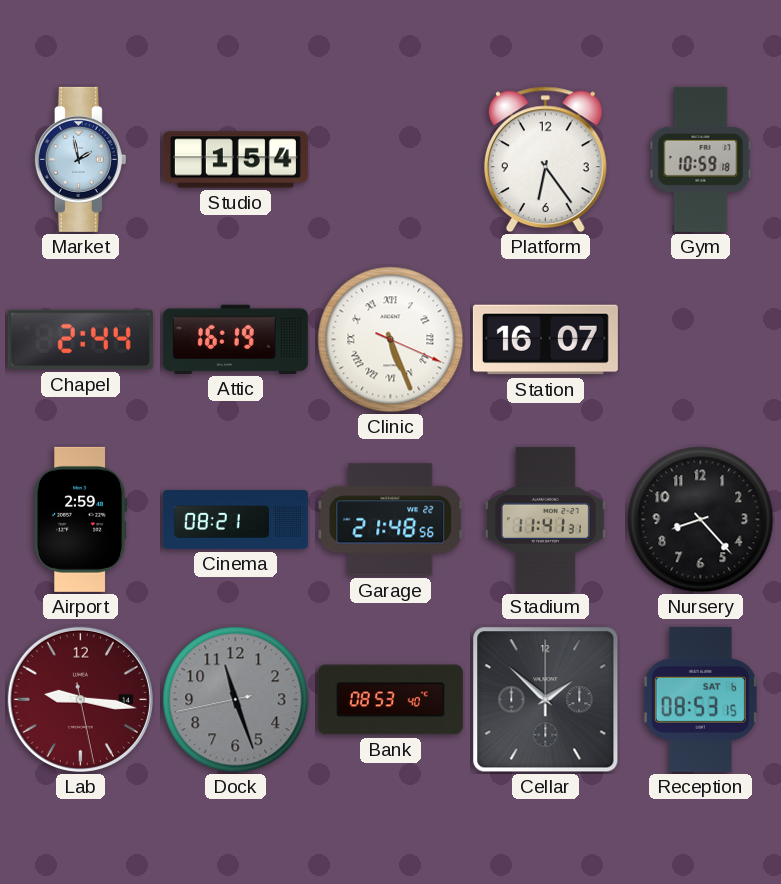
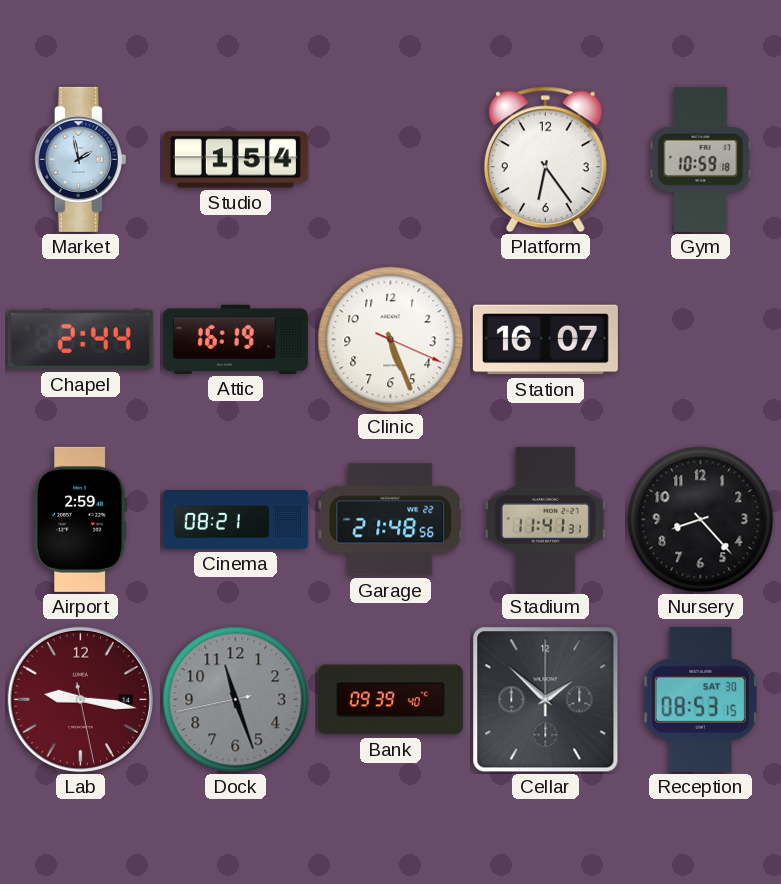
Clinic numerals: Roman -> Arabic
Bank: 08:53 -> 09:39
Reception date: SAT 6 -> SAT 30
